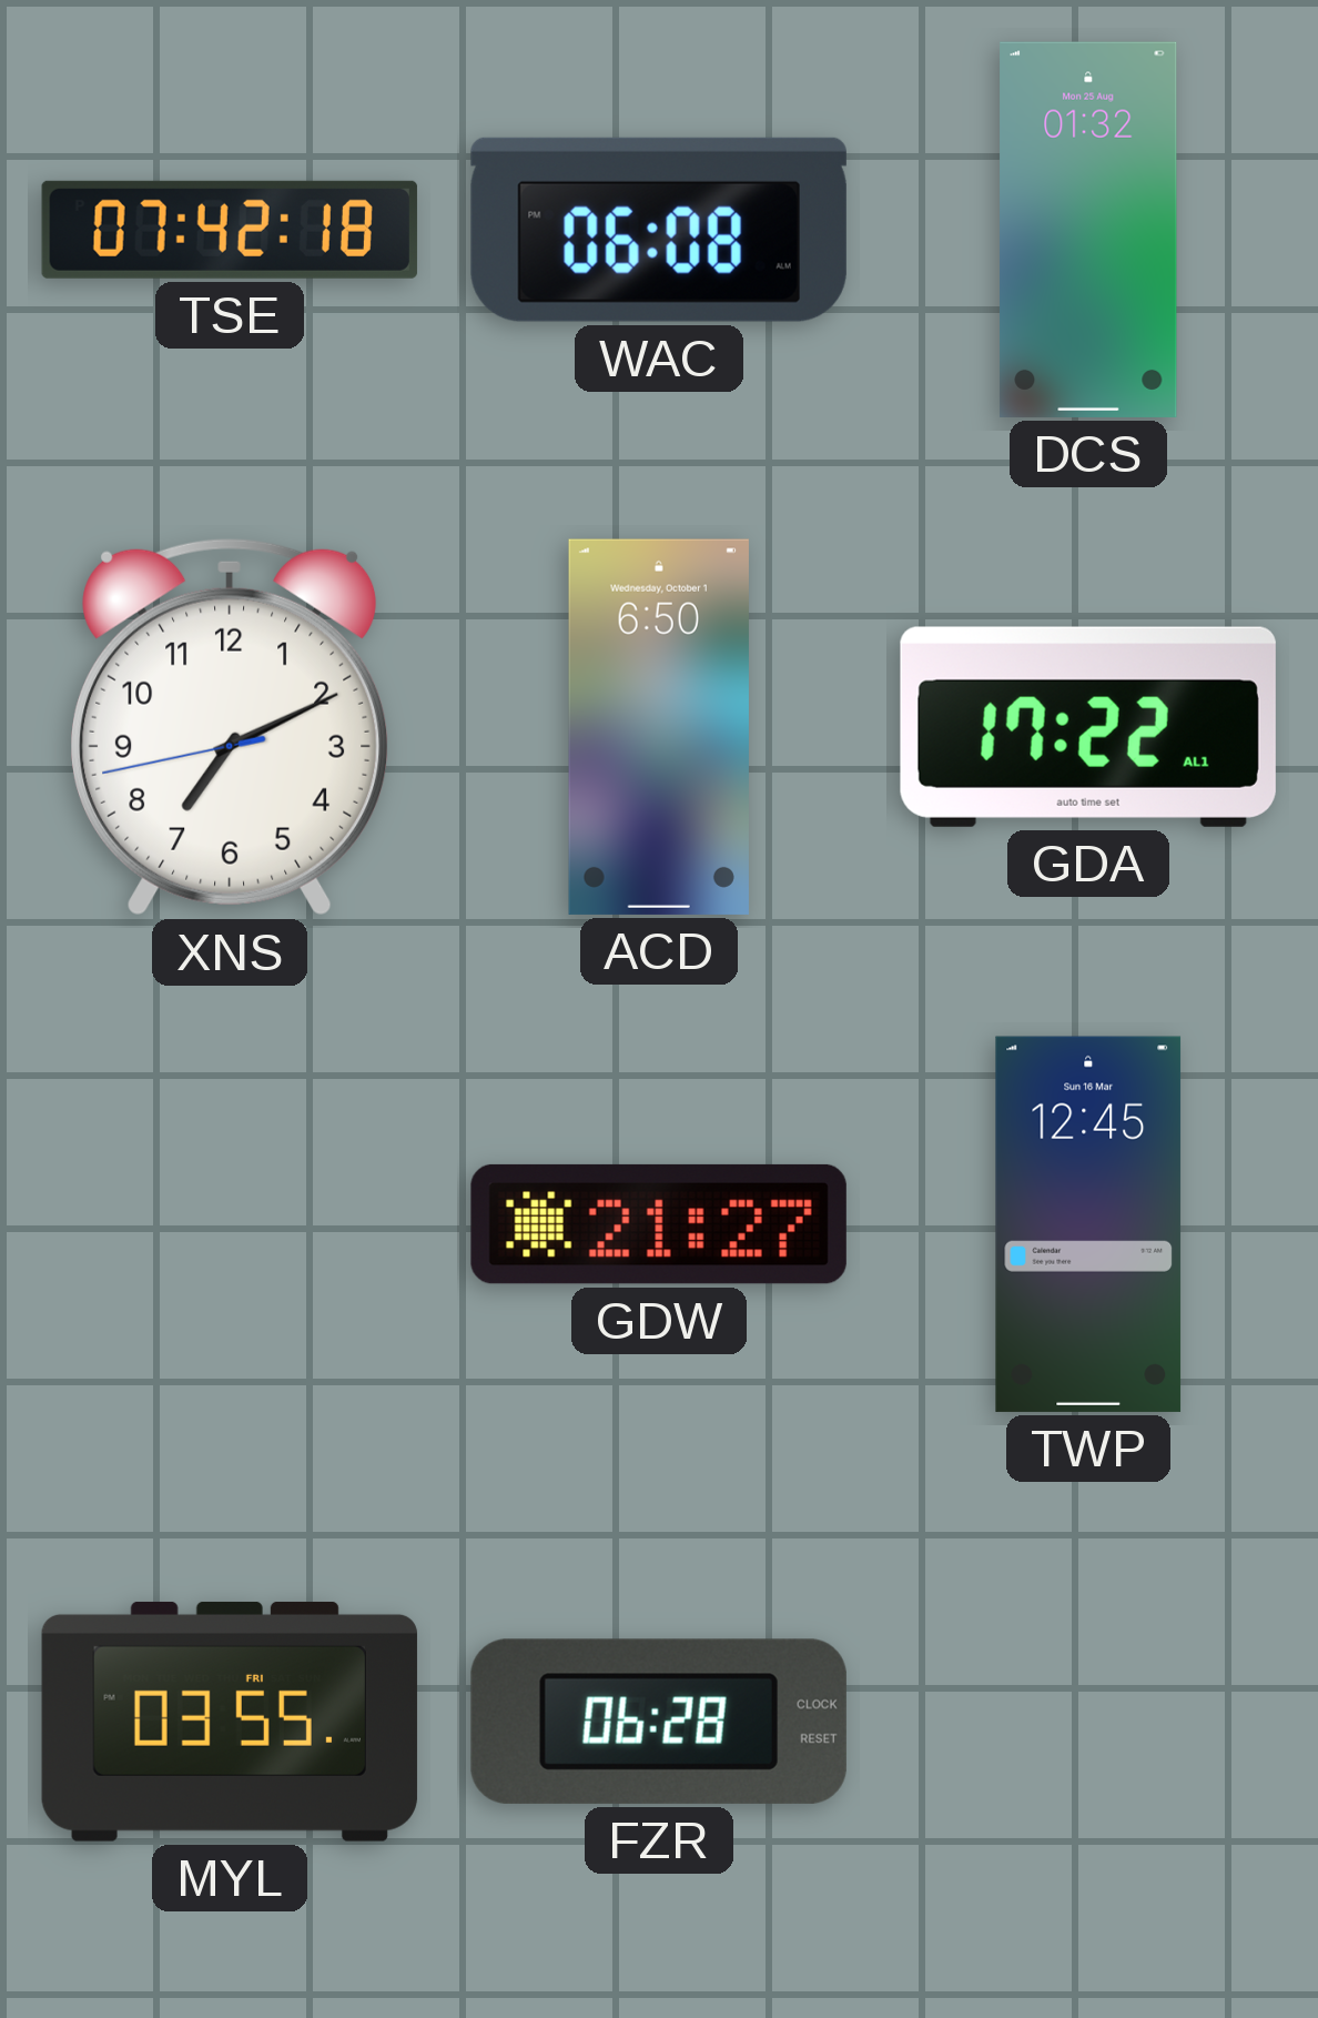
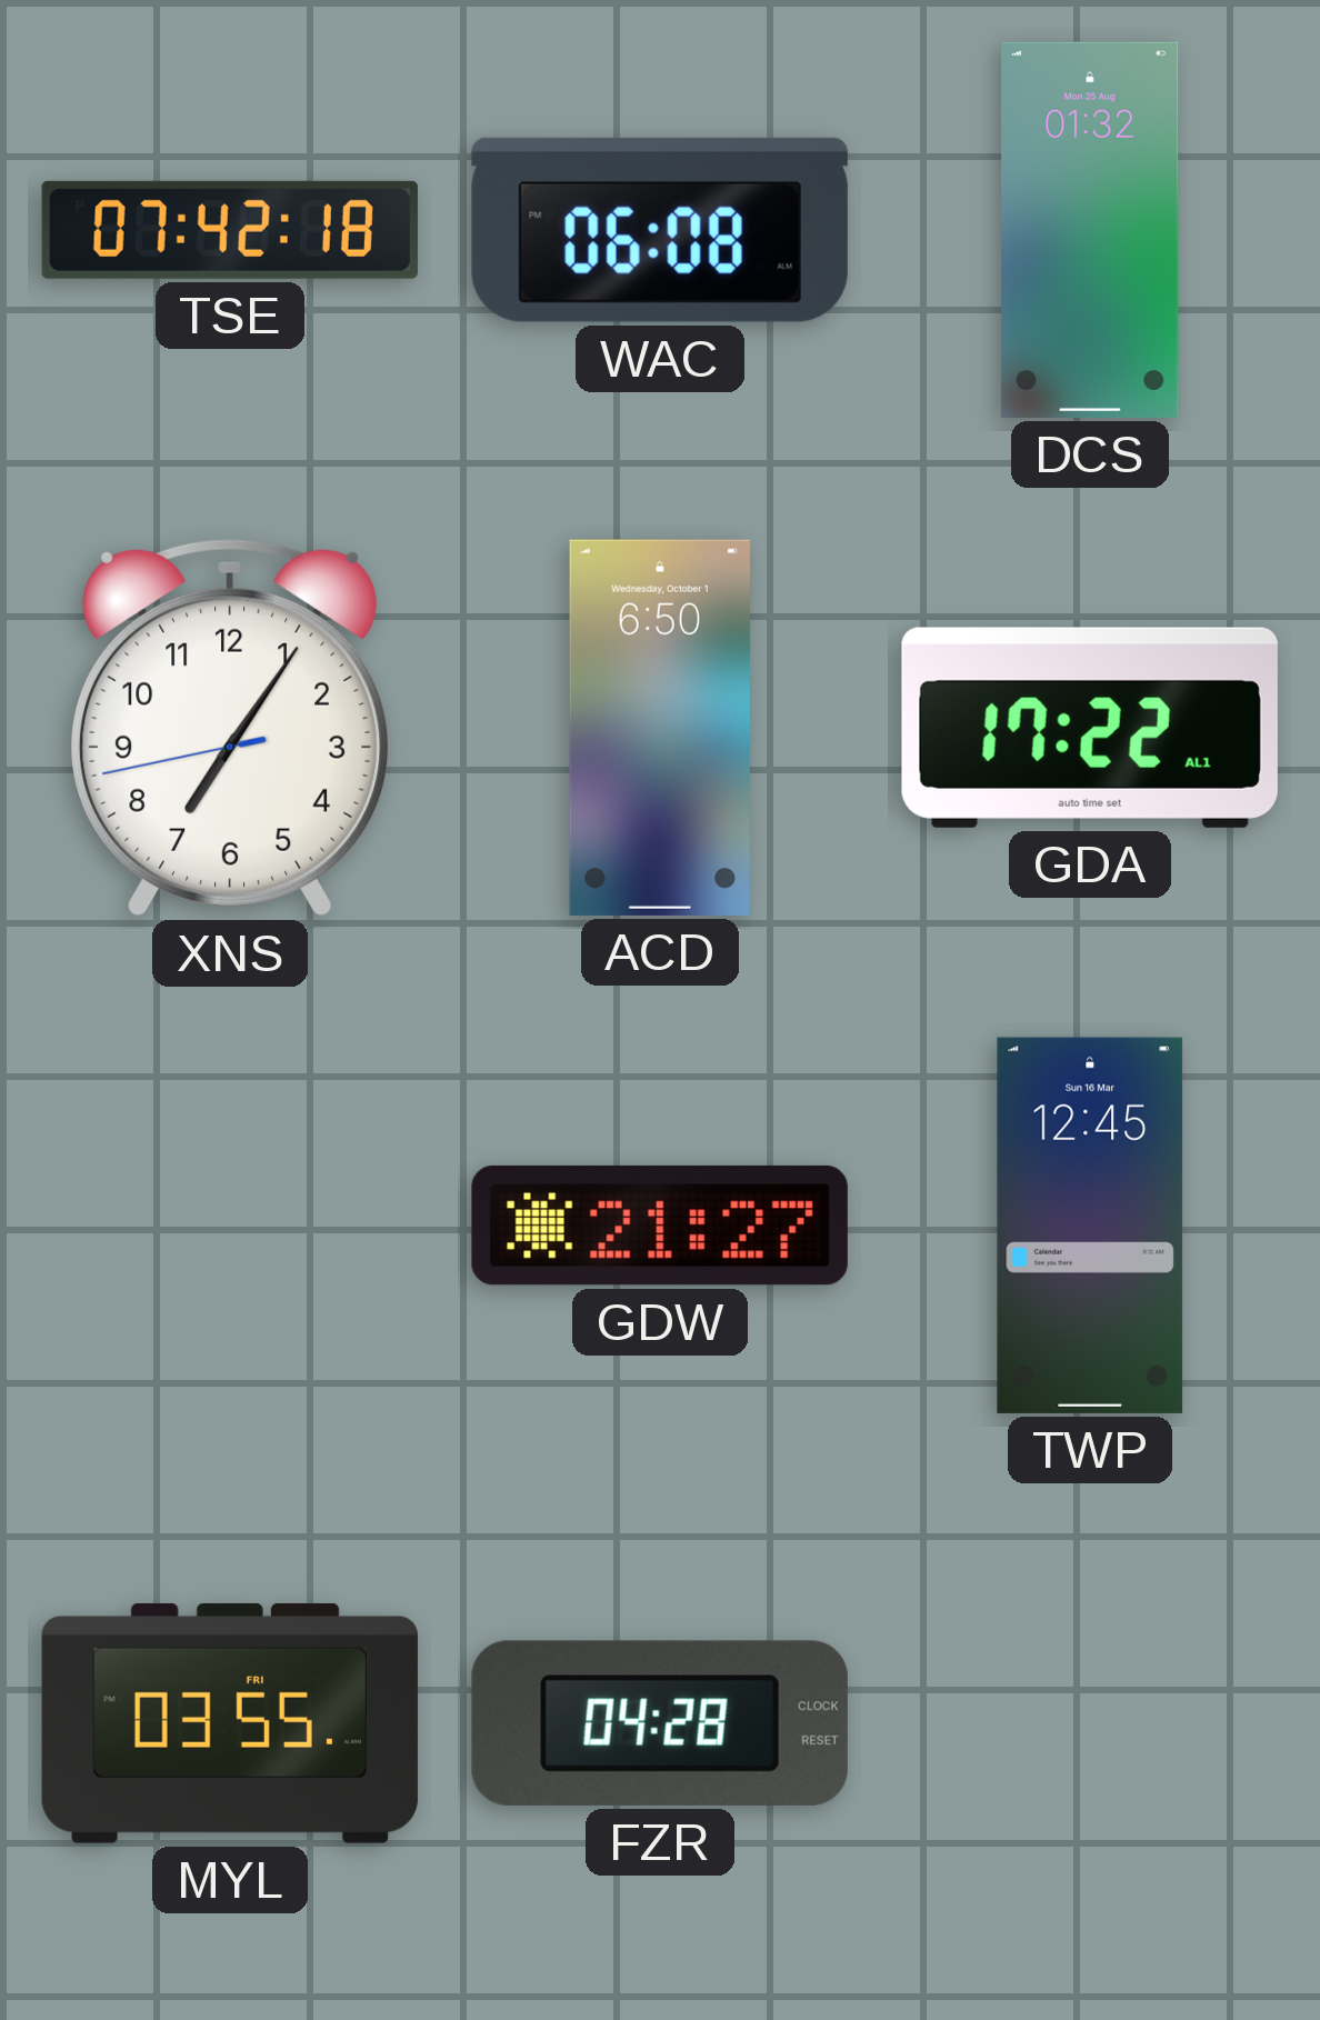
XNS: 7:10 -> 7:05
FZR: 06:28 -> 04:28
